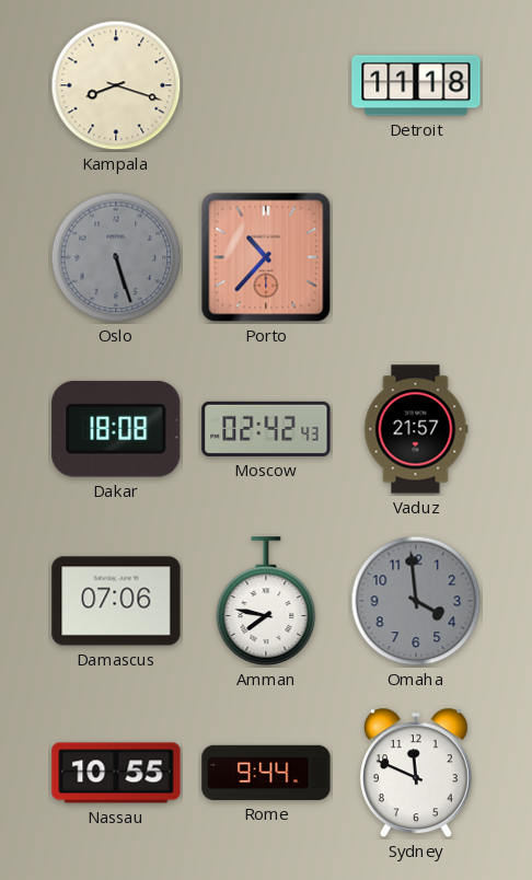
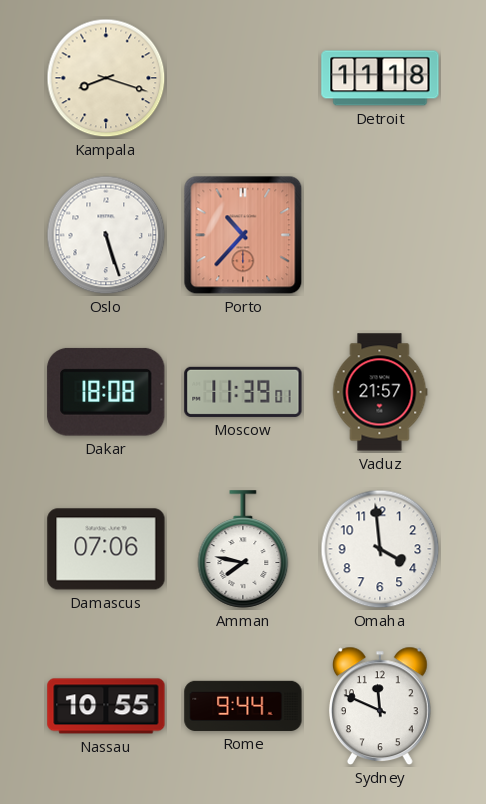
Oslo dial: grey -> white
Moscow: 02:42 -> 11:39
Omaha dial: grey -> white
